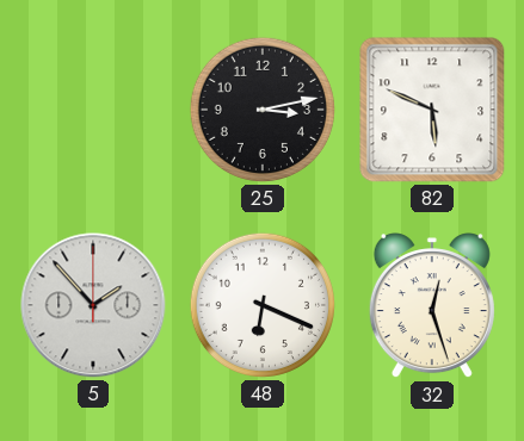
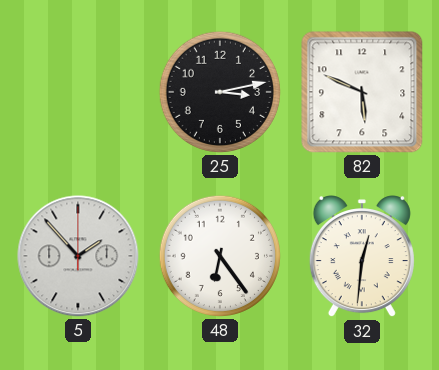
48: 6:19 -> 6:24
32: 12:27 -> 12:31
